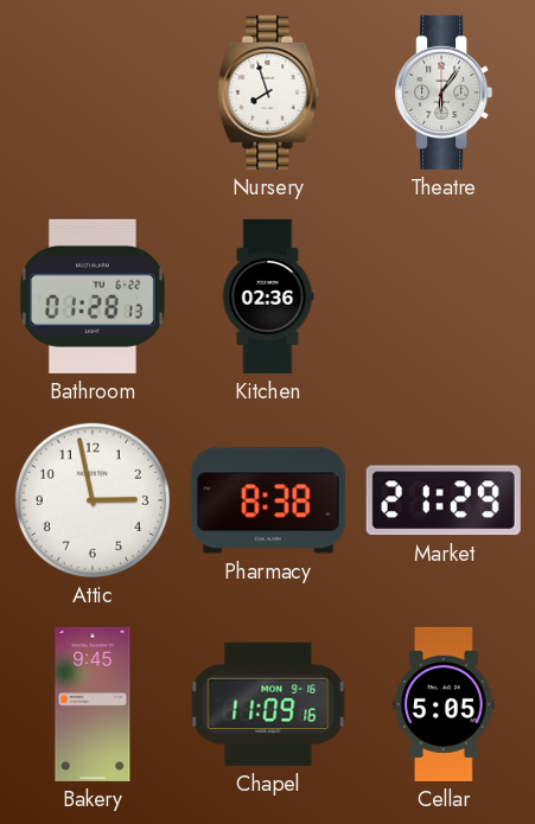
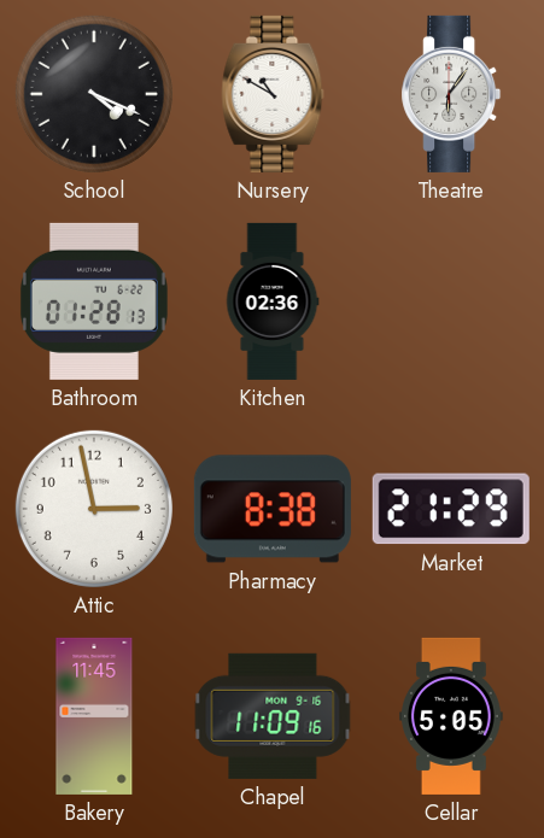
School: none -> 4:19
Nursery: 7:57 -> 10:50
Bakery: 9:45 -> 11:45
